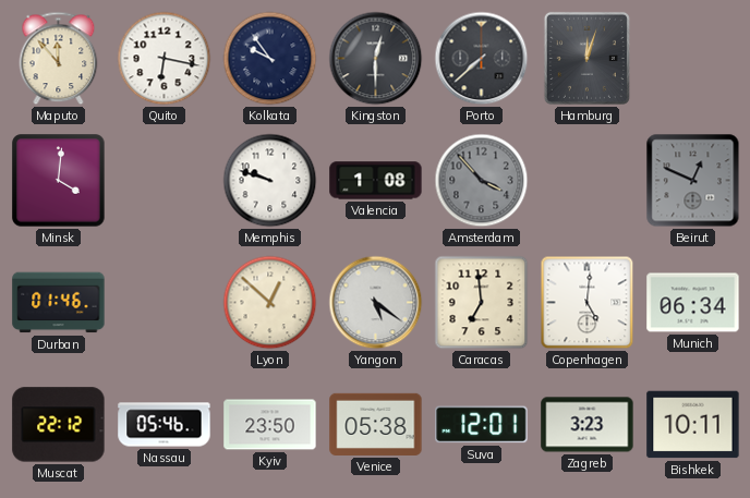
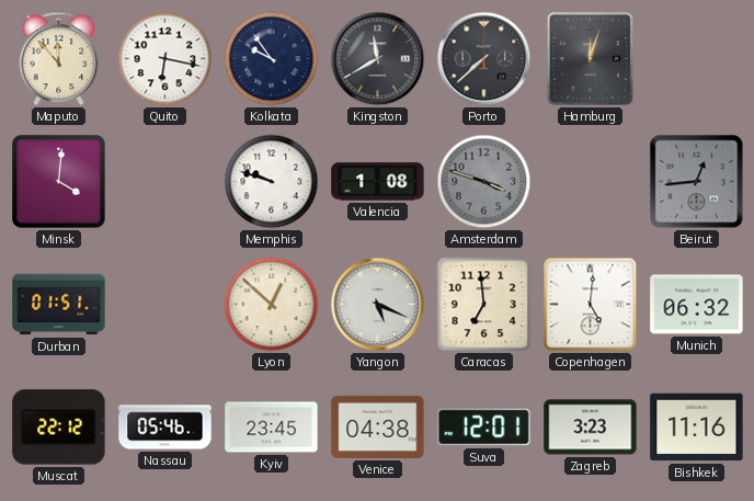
Kingston: 12:30 -> 11:40
Amsterdam: 3:53 -> 3:48
Beirut: 12:49 -> 12:44
Durban: 01:46 -> 01:51
Yangon: 5:21 -> 5:19
Munich: 06:34 -> 06:32
Kyiv: 23:50 -> 23:45
Venice: 05:38 -> 04:38
Bishkek: 10:11 -> 11:16
